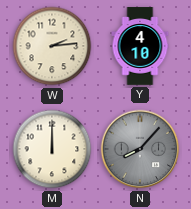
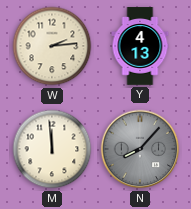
Y: 4:10 -> 4:13
M: 12:00 -> 11:59
